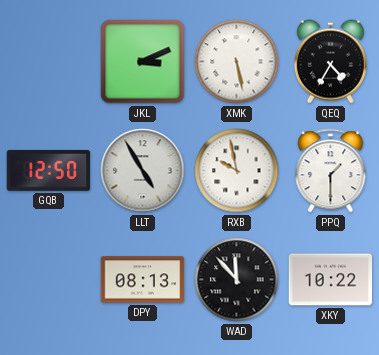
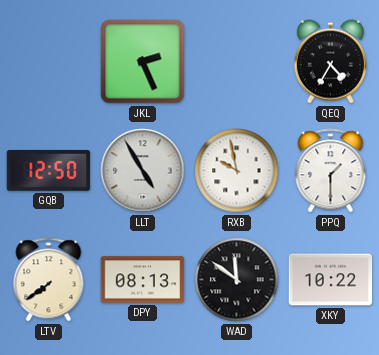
JKL: 3:11 -> 2:26
XMK: 5:28 -> none
LTV: none -> 7:39
WAD: 11:53 -> 11:51
